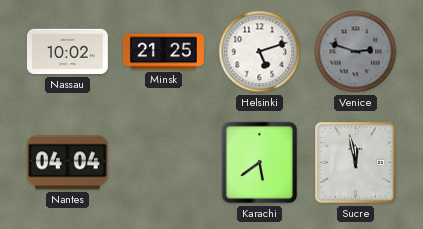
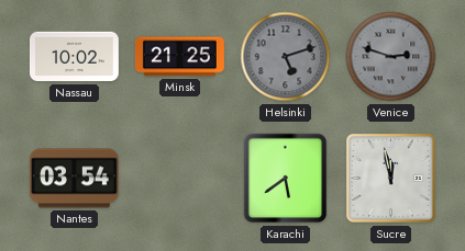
Helsinki dial: white -> grey
Nantes: 04:04 -> 03:54
